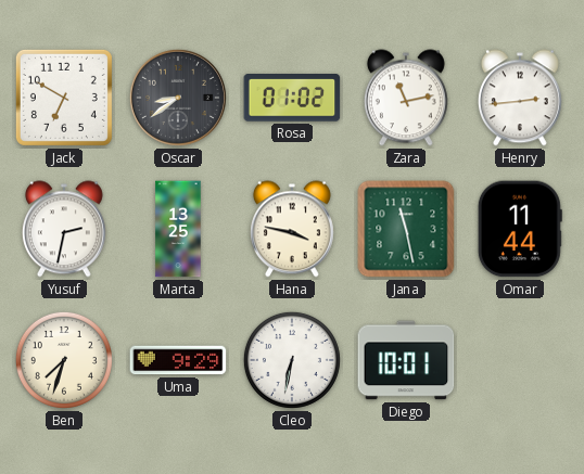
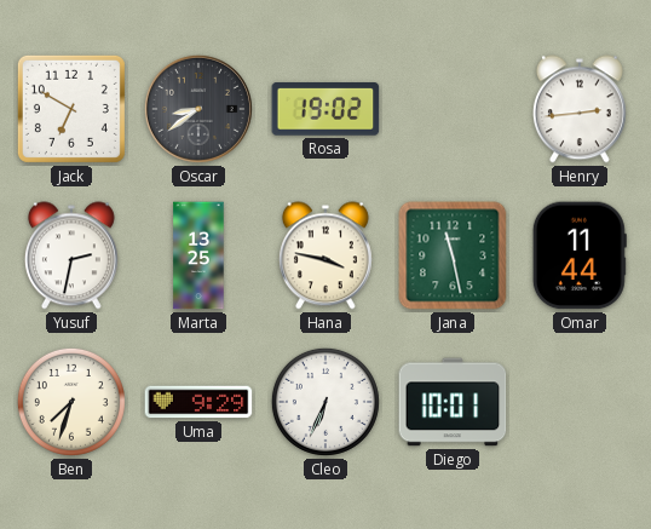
Rosa: 01:02 -> 19:02
Zara: 11:13 -> none
Cleo: 6:32 -> 6:34
